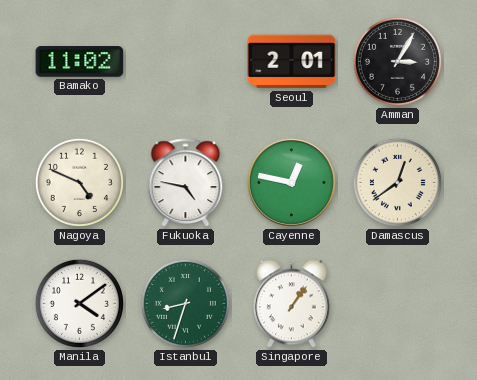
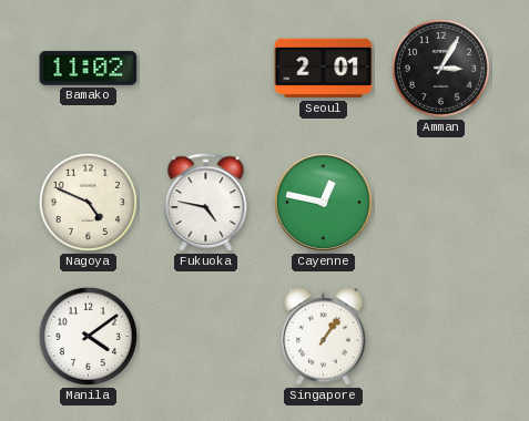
Damascus: 12:39 -> none
Istanbul: 8:33 -> none
